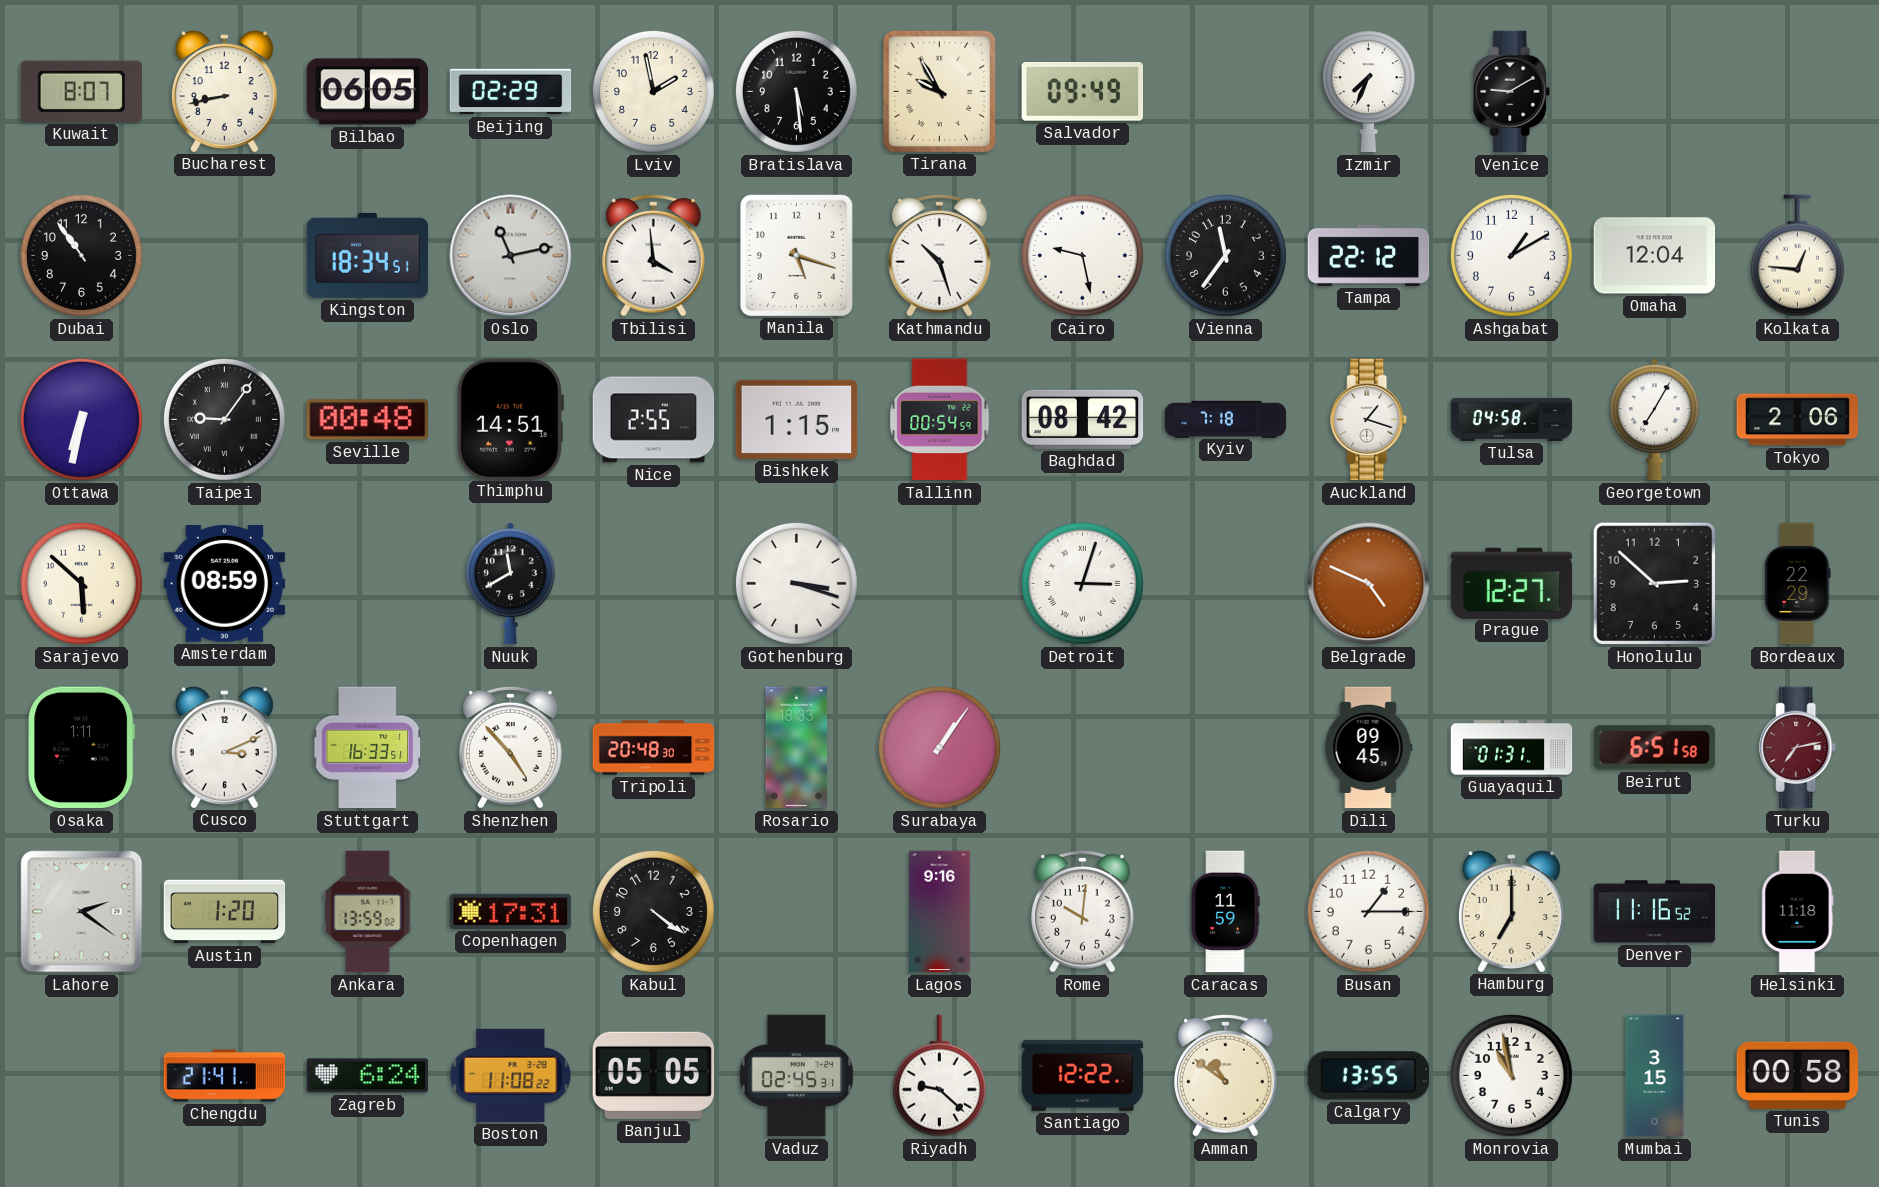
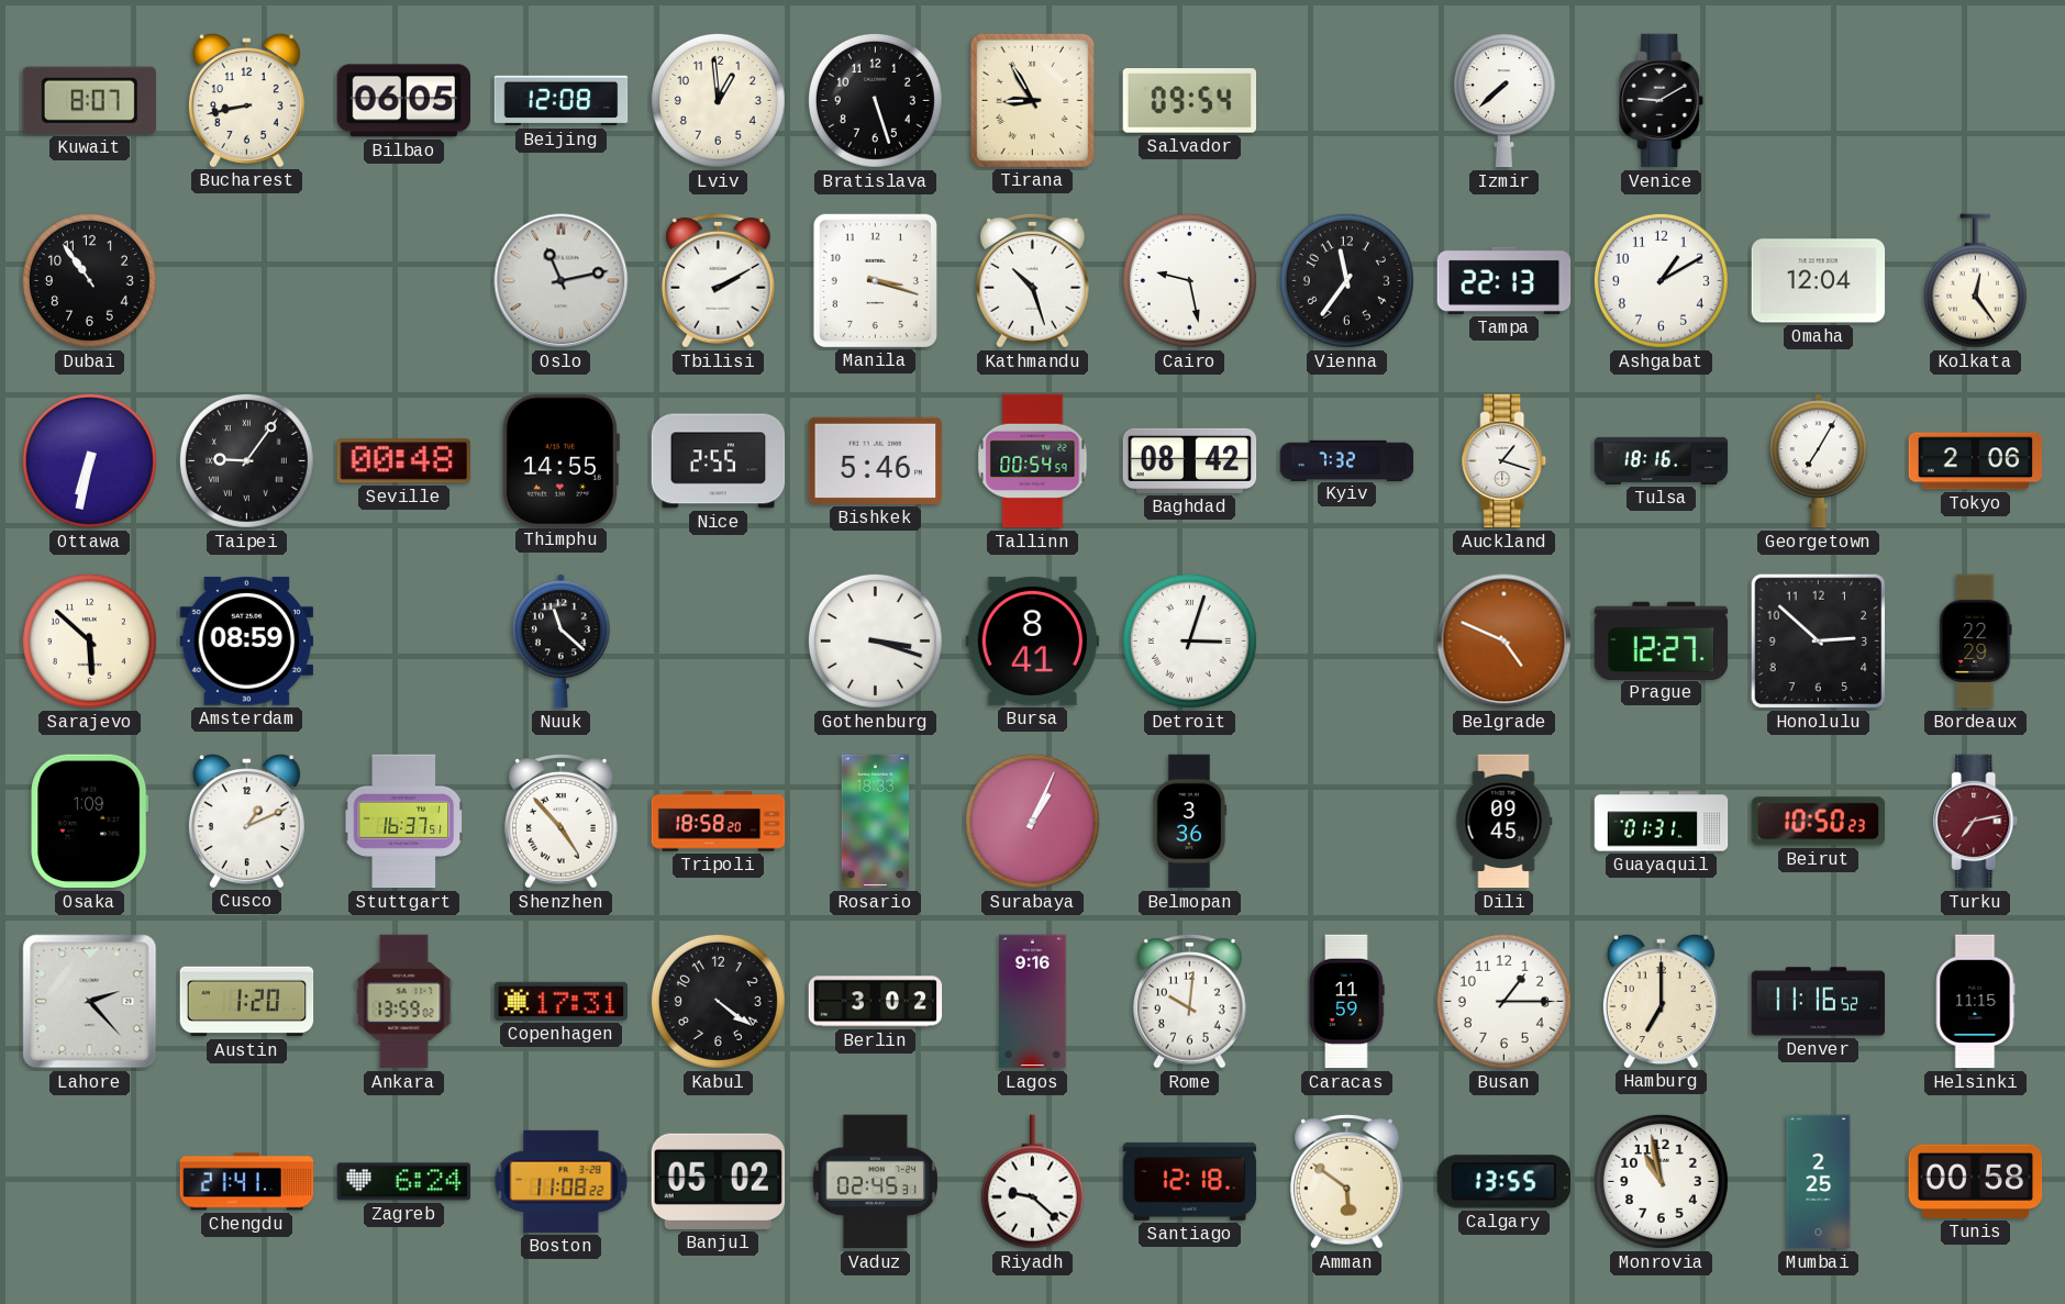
Beijing: 02:29 -> 12:08
Lviv: 1:58 -> 12:59
Bratislava: 5:29 -> 5:27
Tirana: 9:55 -> 8:55
Salvador: 09:49 -> 09:54
Izmir: 7:34 -> 7:38
Kingston: 18:34 -> none
Tbilisi: 3:59 -> 2:10
Manila: 5:18 -> 3:18
Tampa: 22:12 -> 22:13
Kolkata: 12:46 -> 12:24
Thimphu: 14:51 -> 14:55
Bishkek: 1:15 -> 5:46
Kyiv: 7:18 -> 7:32
Tulsa: 04:58 -> 18:16
Nuuk: 11:40 -> 11:22
Bursa: none -> 8:41
Osaka: 1:11 -> 1:09
Cusco: 3:11 -> 1:11
Stuttgart: 16:33 -> 16:37
Tripoli: 20:48 -> 18:58
Surabaya: 1:06 -> 1:04
Belmopan: none -> 3:36
Beirut: 6:51 -> 10:50
Lahore: 2:21 -> 2:23
Berlin: none -> 3:02
Helsinki: 11:18 -> 11:15
Banjul: 05:05 -> 05:02
Santiago: 12:22 -> 12:18
Amman: 10:51 -> 5:51
Mumbai: 3:15 -> 2:25
